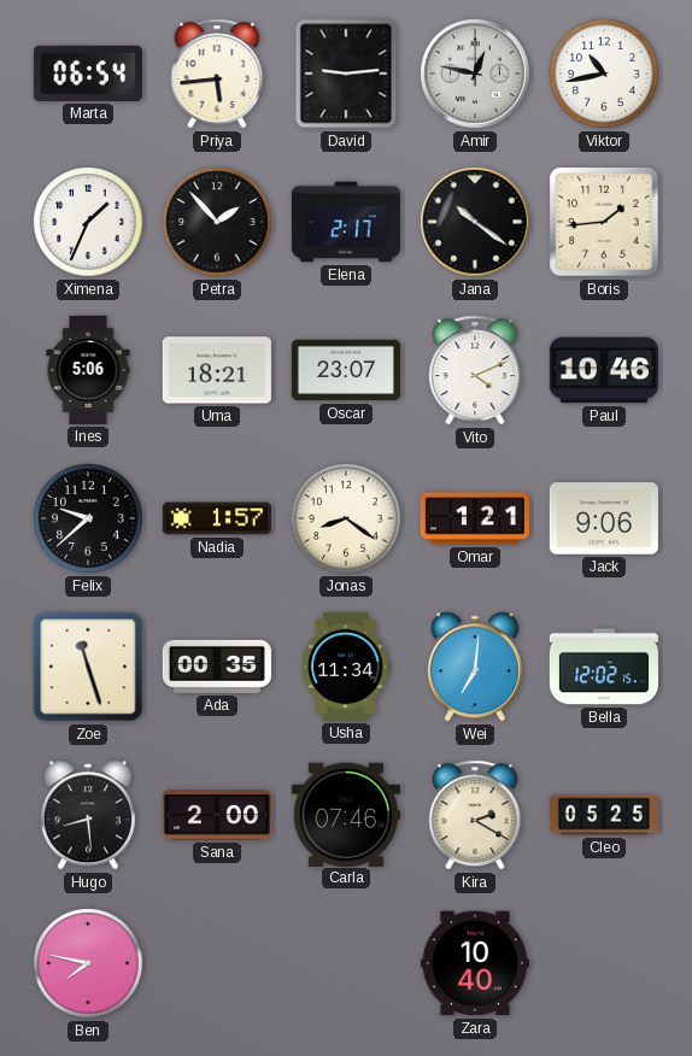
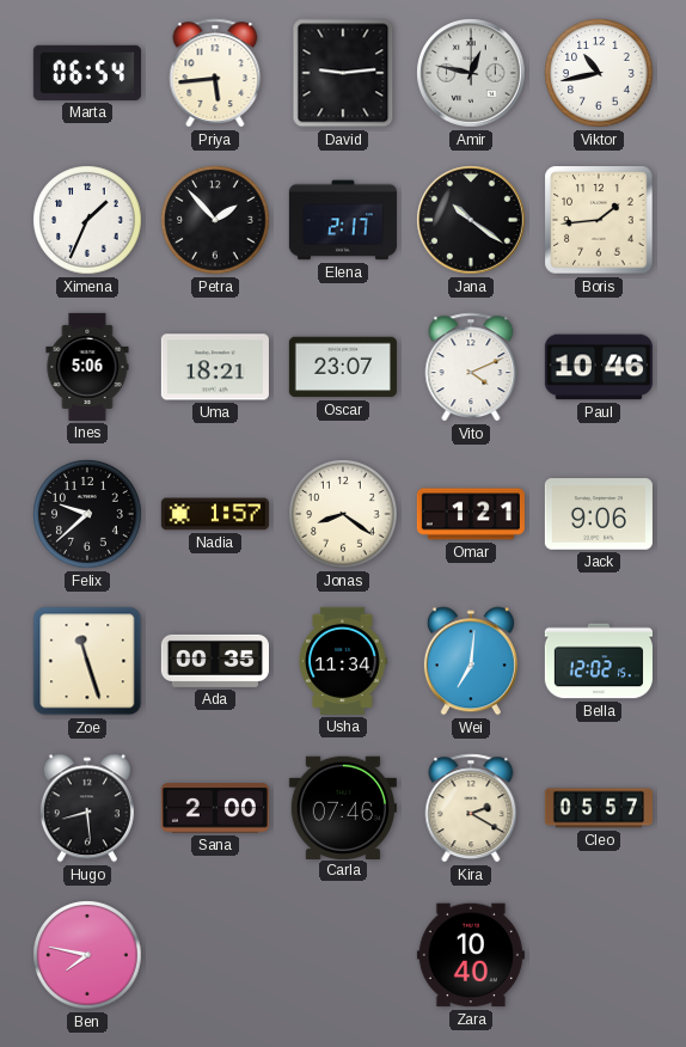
Cleo: 05:25 -> 05:57
